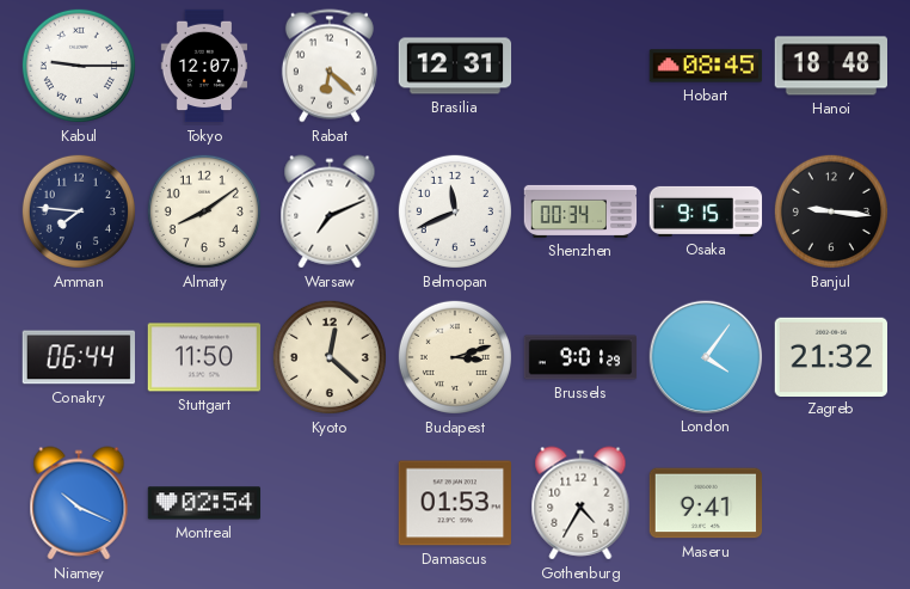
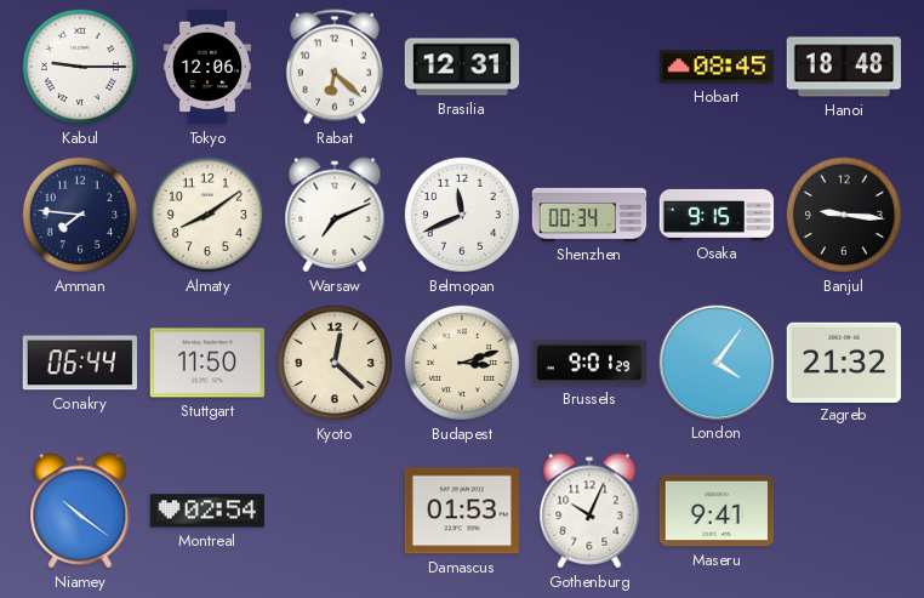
Tokyo: 12:07 -> 12:06
Niamey: 10:19 -> 10:21
Gothenburg: 4:35 -> 10:04
